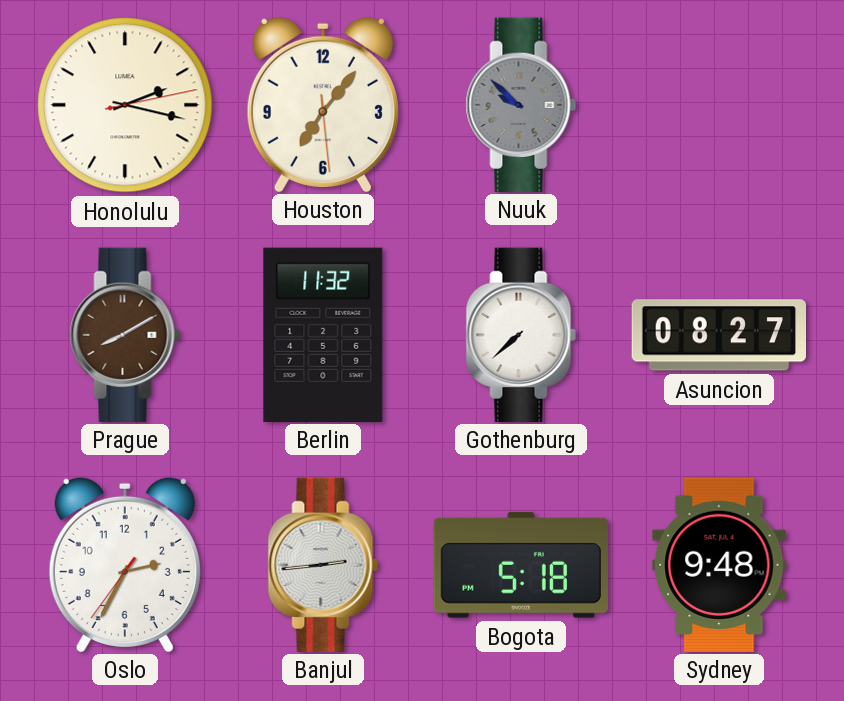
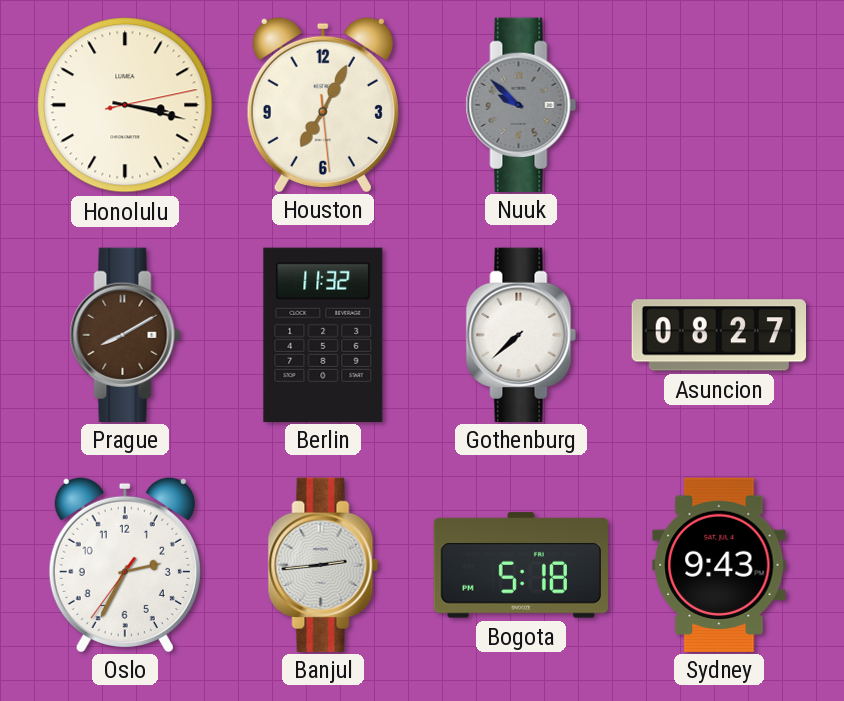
Honolulu: 2:17 -> 3:17
Houston: 7:06 -> 7:04
Sydney: 9:48 -> 9:43
